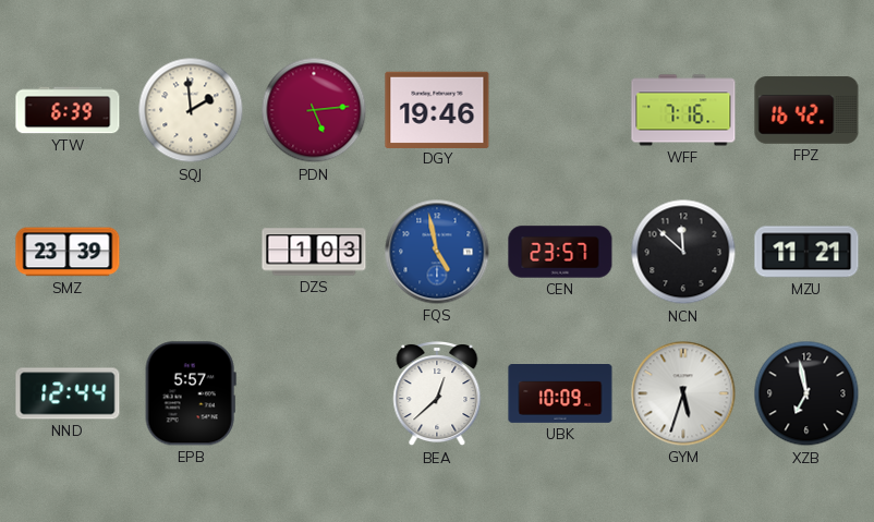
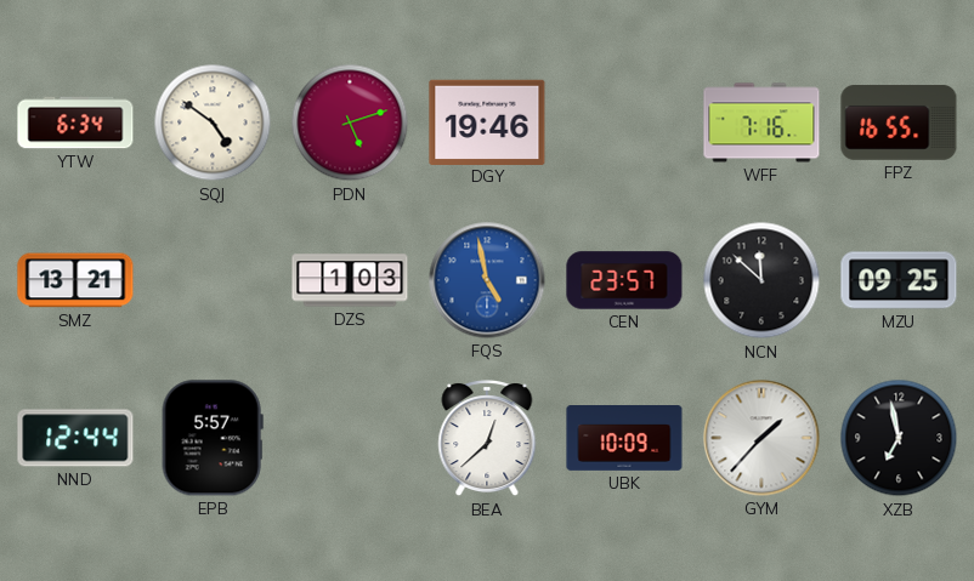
YTW: 6:39 -> 6:34
SQJ: 1:59 -> 4:51
PDN: 5:14 -> 5:12
FPZ: 16:42 -> 16:55
SMZ: 23:39 -> 13:21
MZU: 11:21 -> 09:25
GYM: 5:33 -> 1:37
